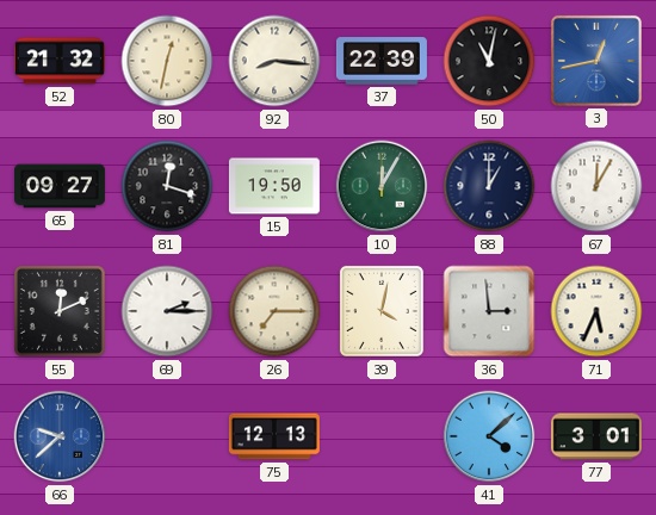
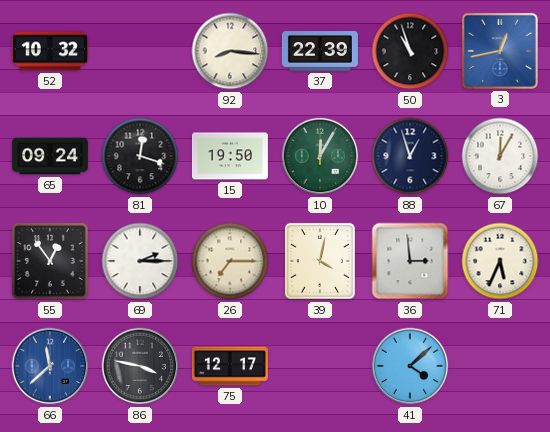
52: 21:32 -> 10:32
80: 12:32 -> none
50: 11:02 -> 10:57
65: 09:27 -> 09:24
88: 1:00 -> 12:57
55: 12:11 -> 12:54
66: 9:38 -> 11:38
86: none -> 3:47
75: 12:13 -> 12:17
77: 3:01 -> none
